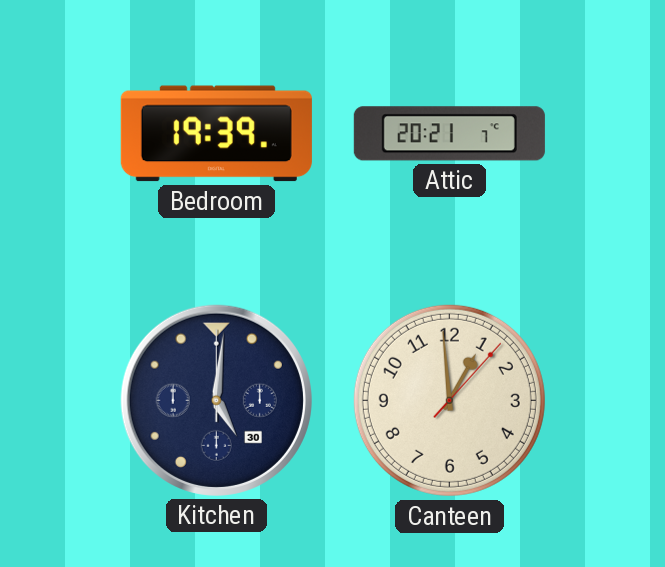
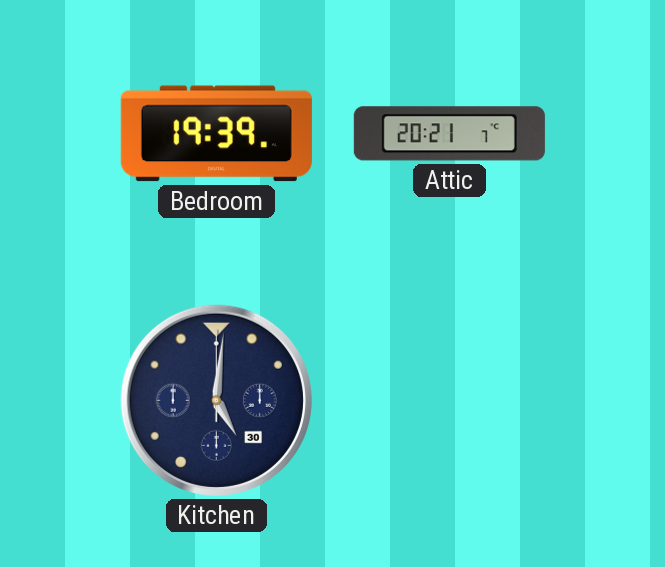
Canteen: 12:59 -> none
